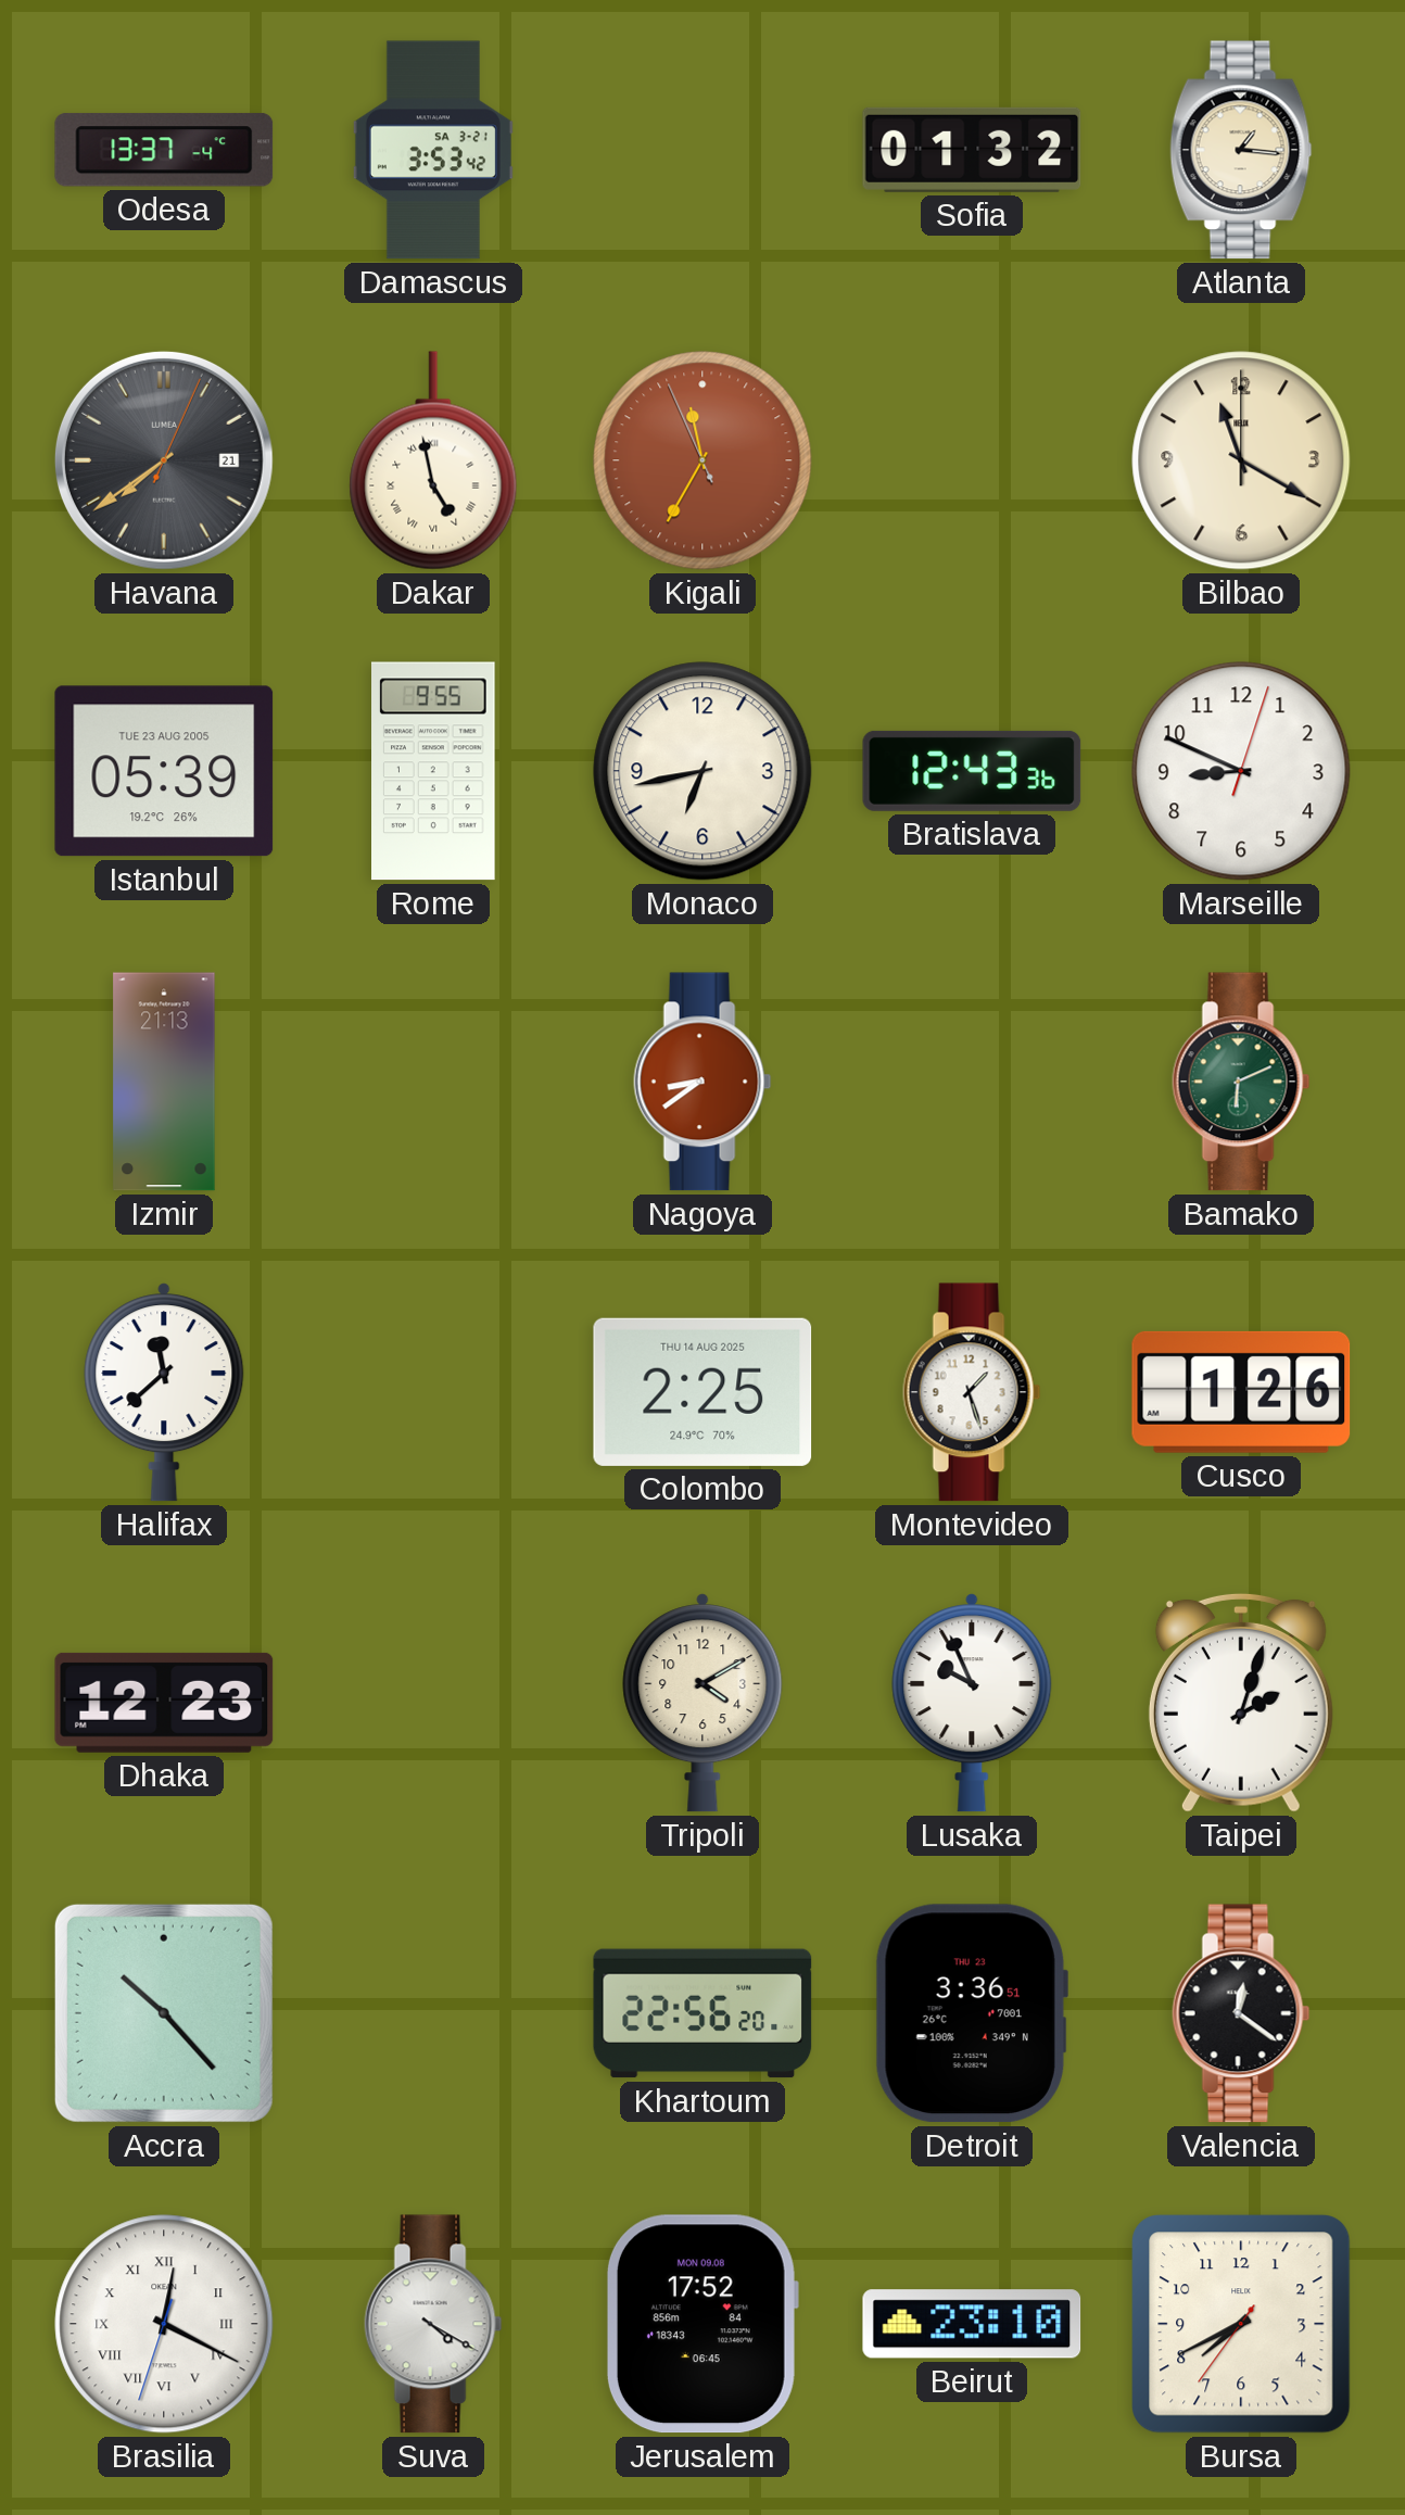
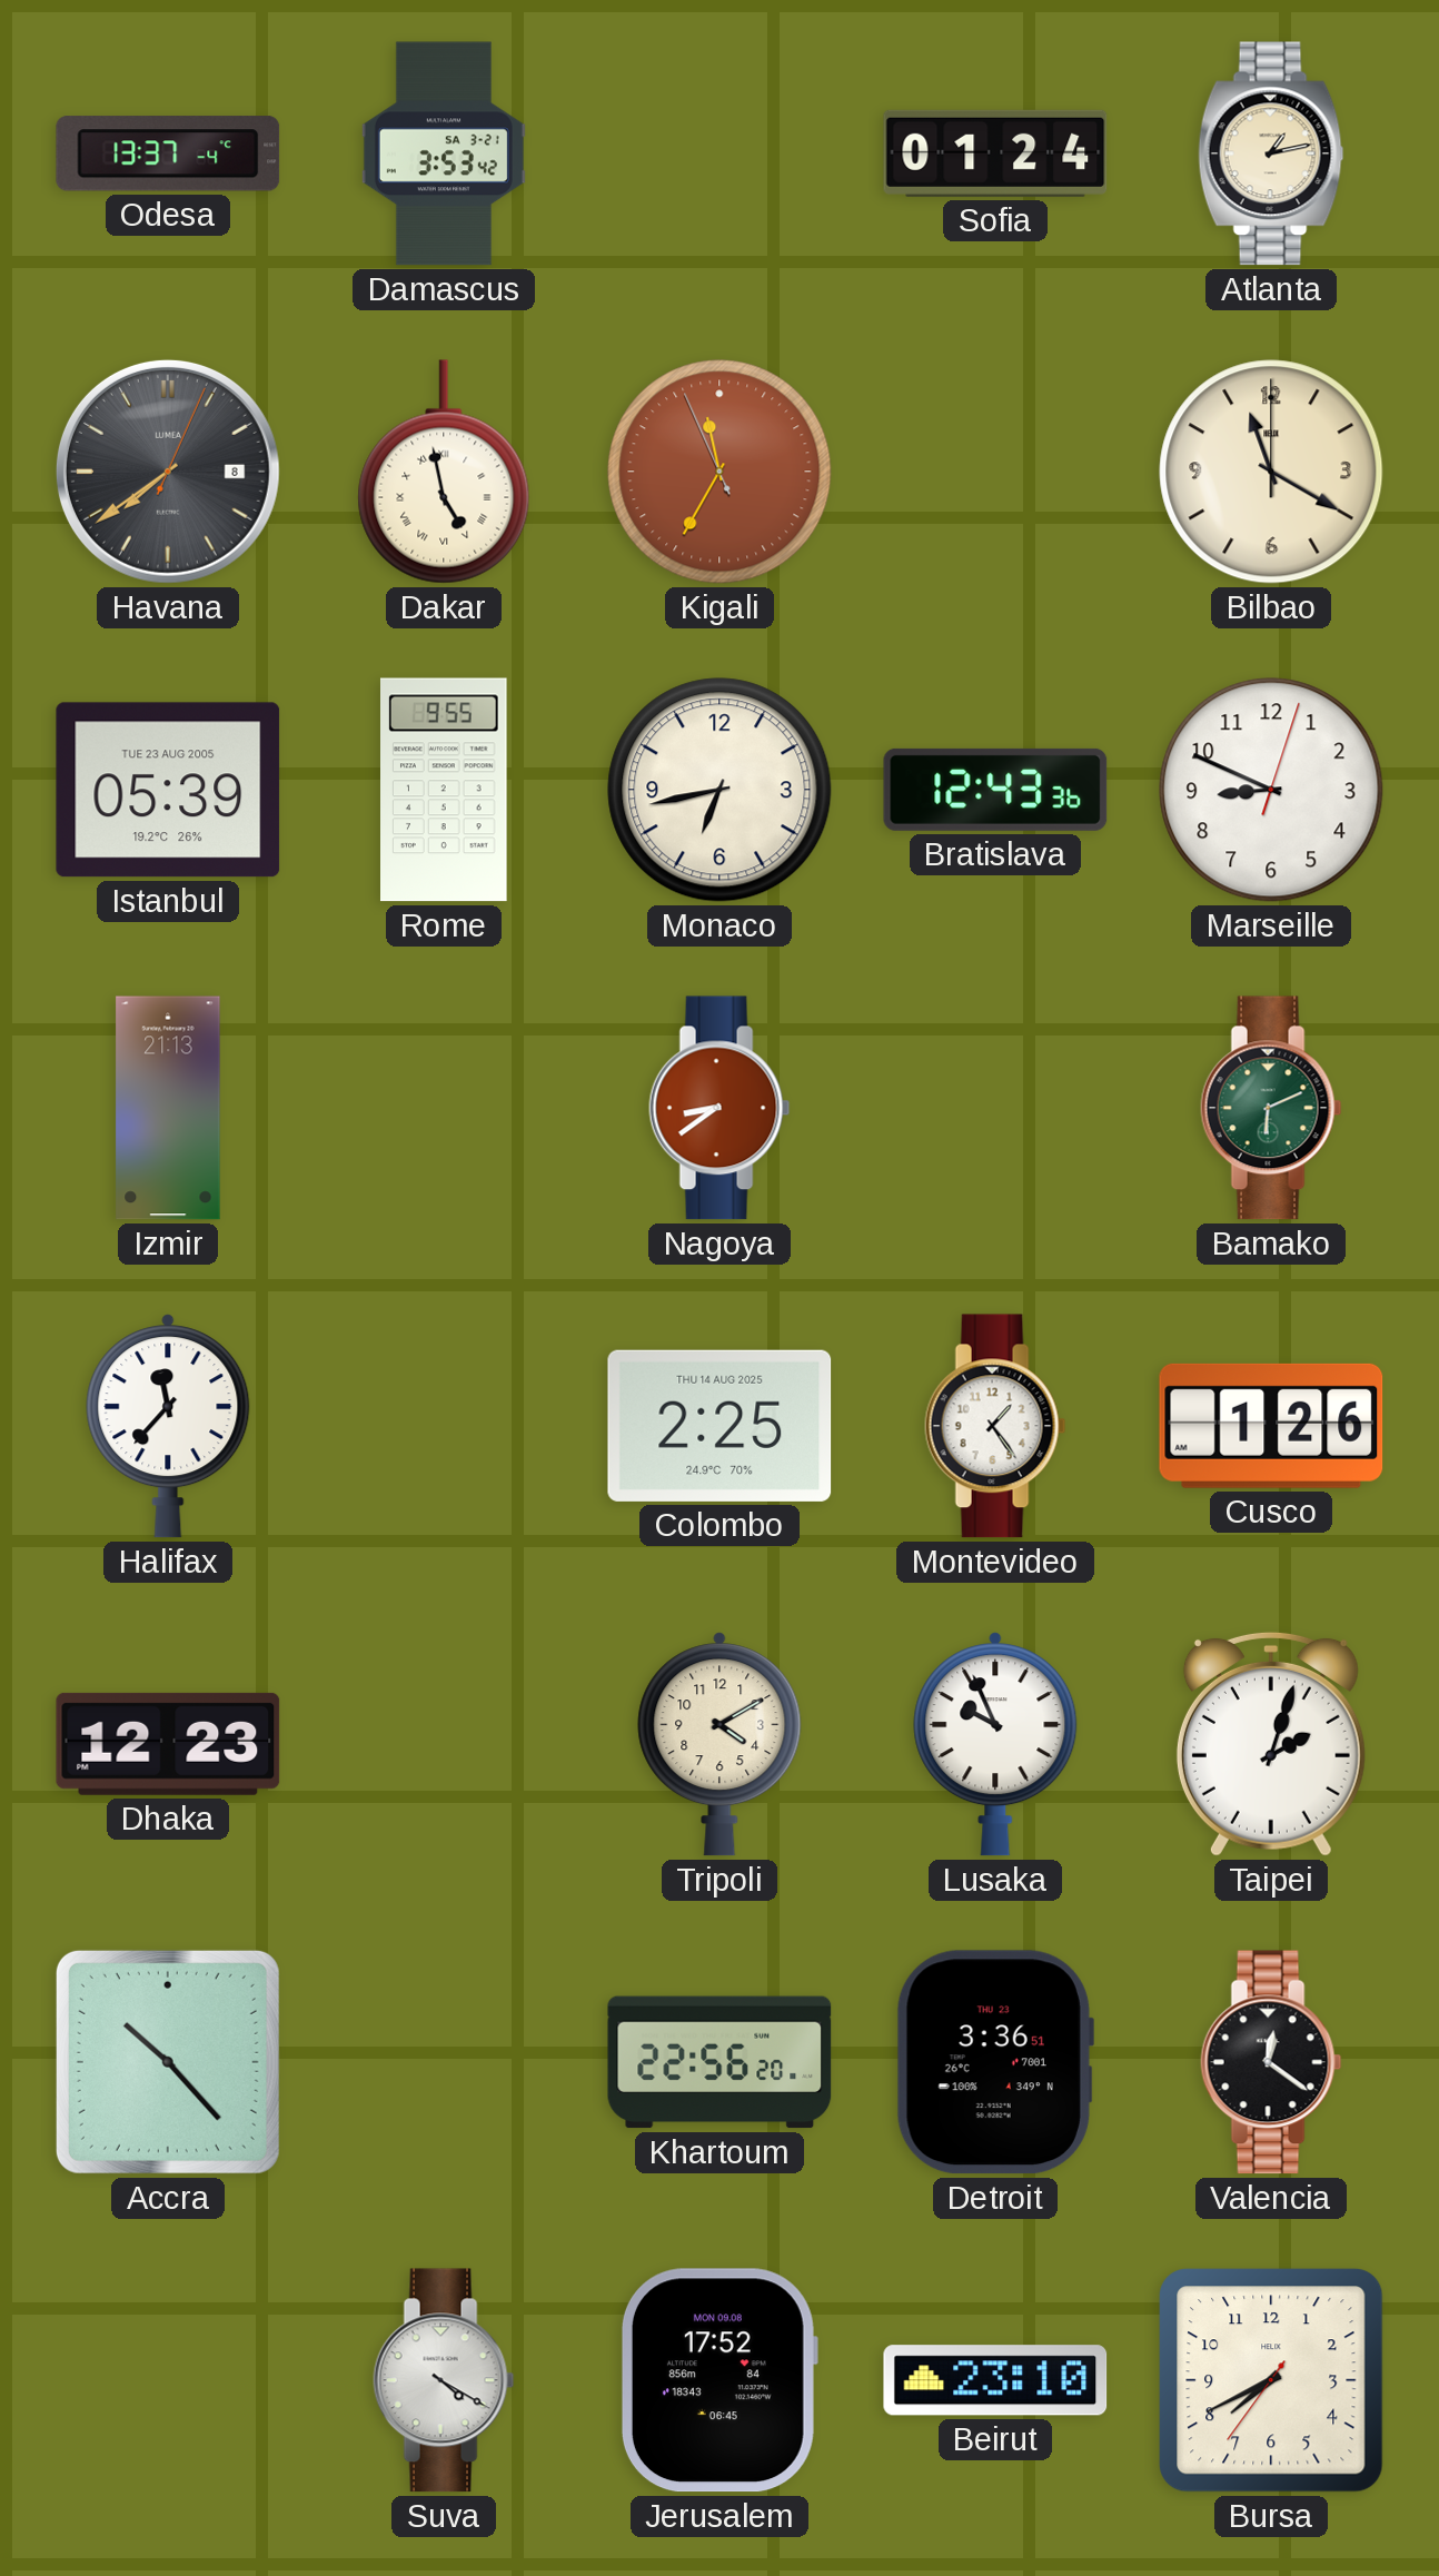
Sofia: 01:32 -> 01:24
Atlanta: 1:16 -> 1:13
Havana date: 21 -> 8
Halifax: 11:38 -> 11:37
Montevideo: 1:27 -> 1:24
Brasilia: 12:19 -> none
